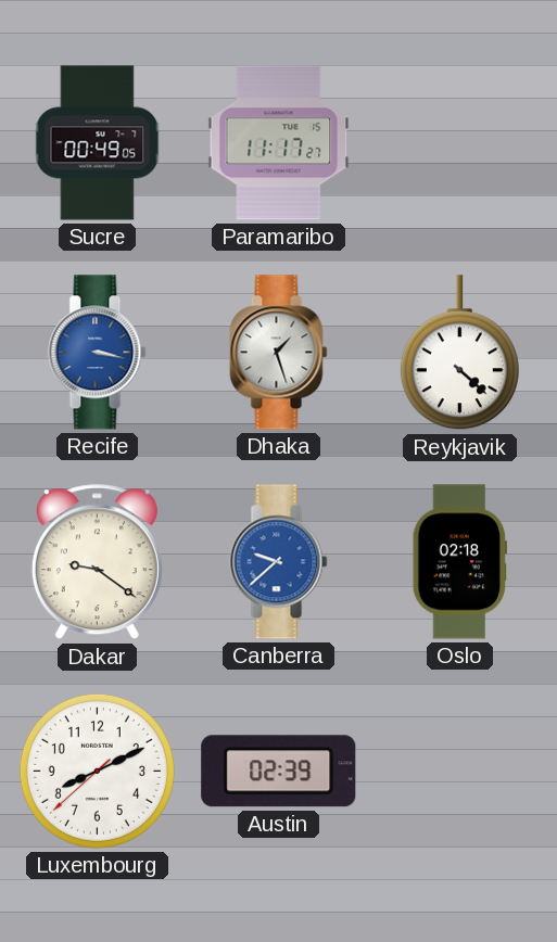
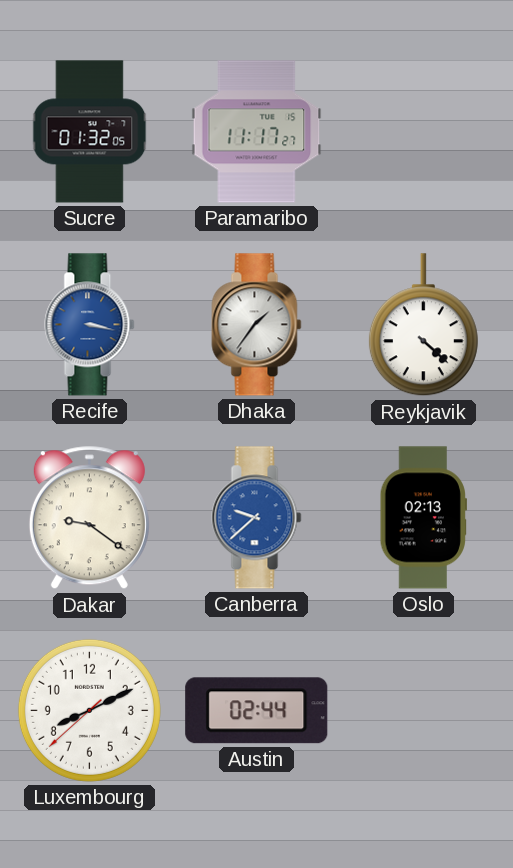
Sucre: 00:49 -> 01:32
Dhaka: 1:27 -> 1:36
Oslo: 02:18 -> 02:13
Austin: 02:39 -> 02:44
